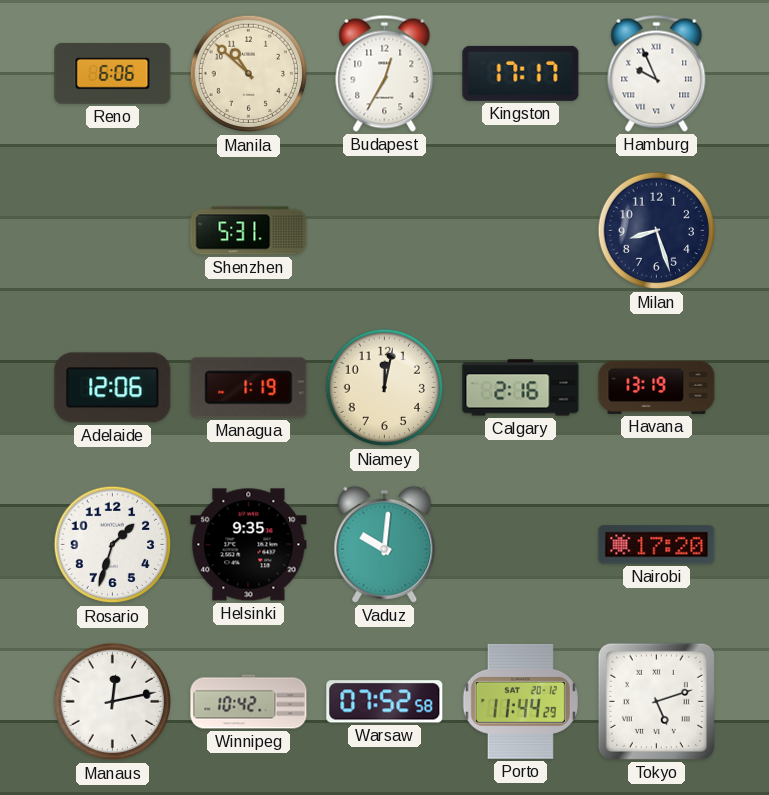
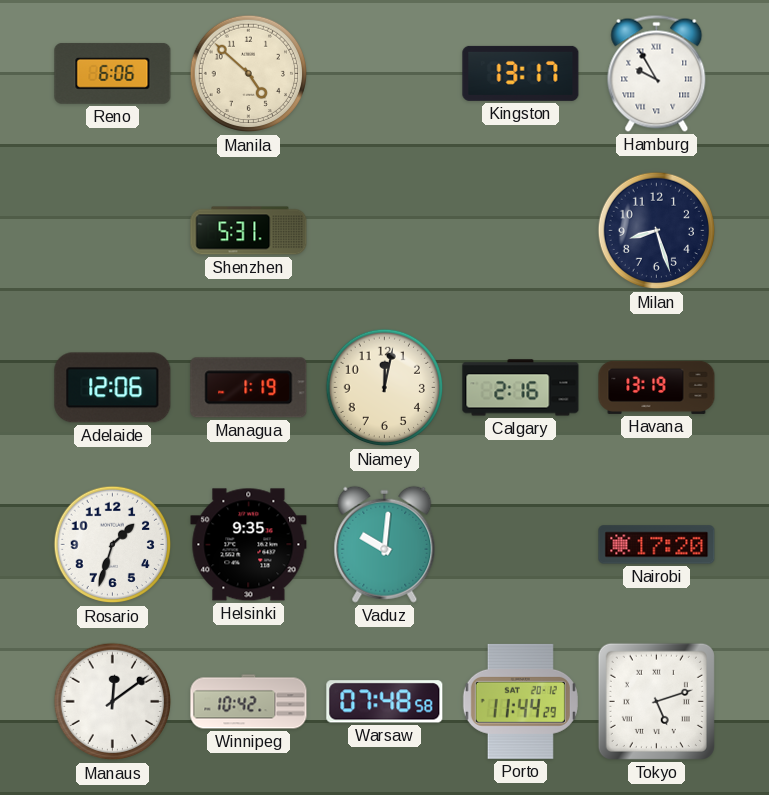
Manila: 10:52 -> 4:52
Budapest: 12:35 -> none
Kingston: 17:17 -> 13:17
Hamburg: 9:56 -> 9:55
Manaus: 12:13 -> 12:09
Warsaw: 07:52 -> 07:48
